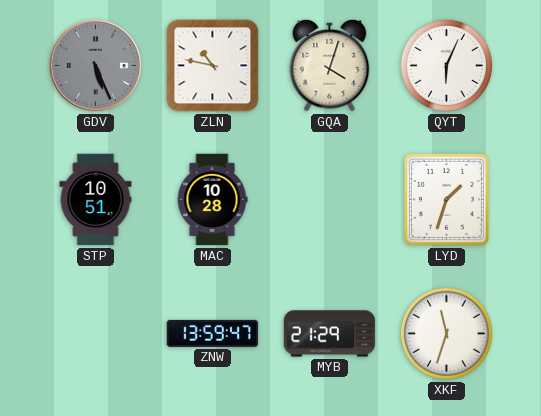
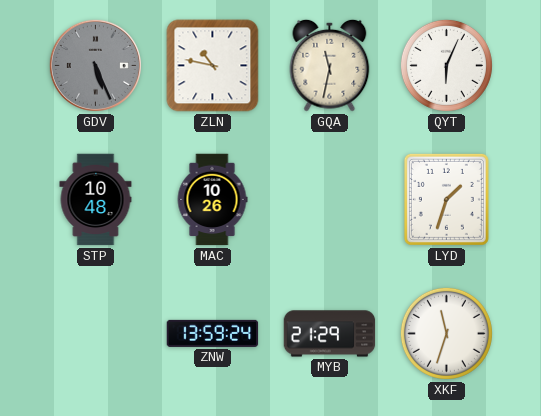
GQA: 4:03 -> 11:32
STP: 10:51 -> 10:48
MAC: 10:28 -> 10:26
ZNW: 13:59:47 -> 13:59:24
